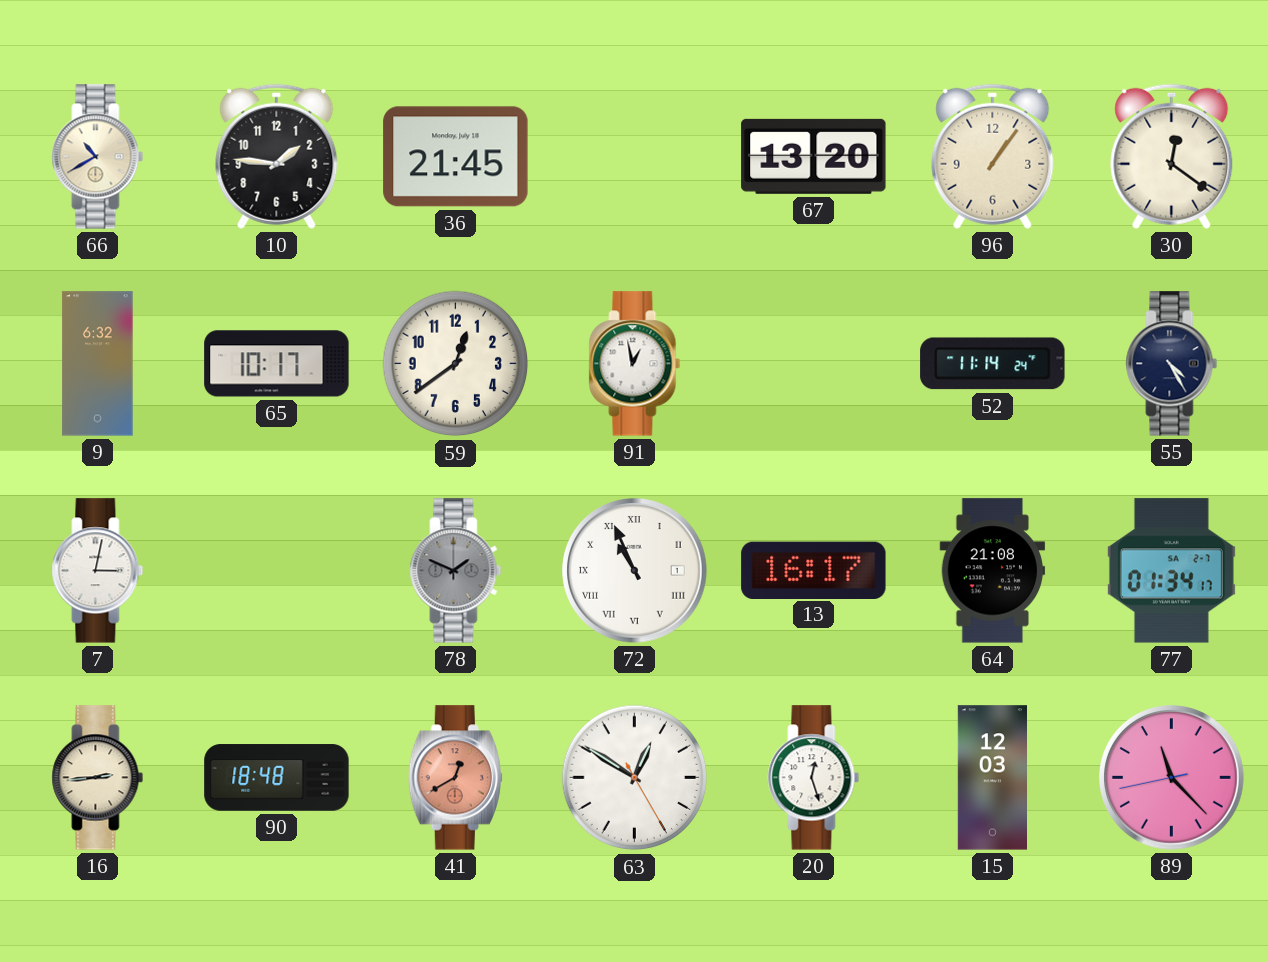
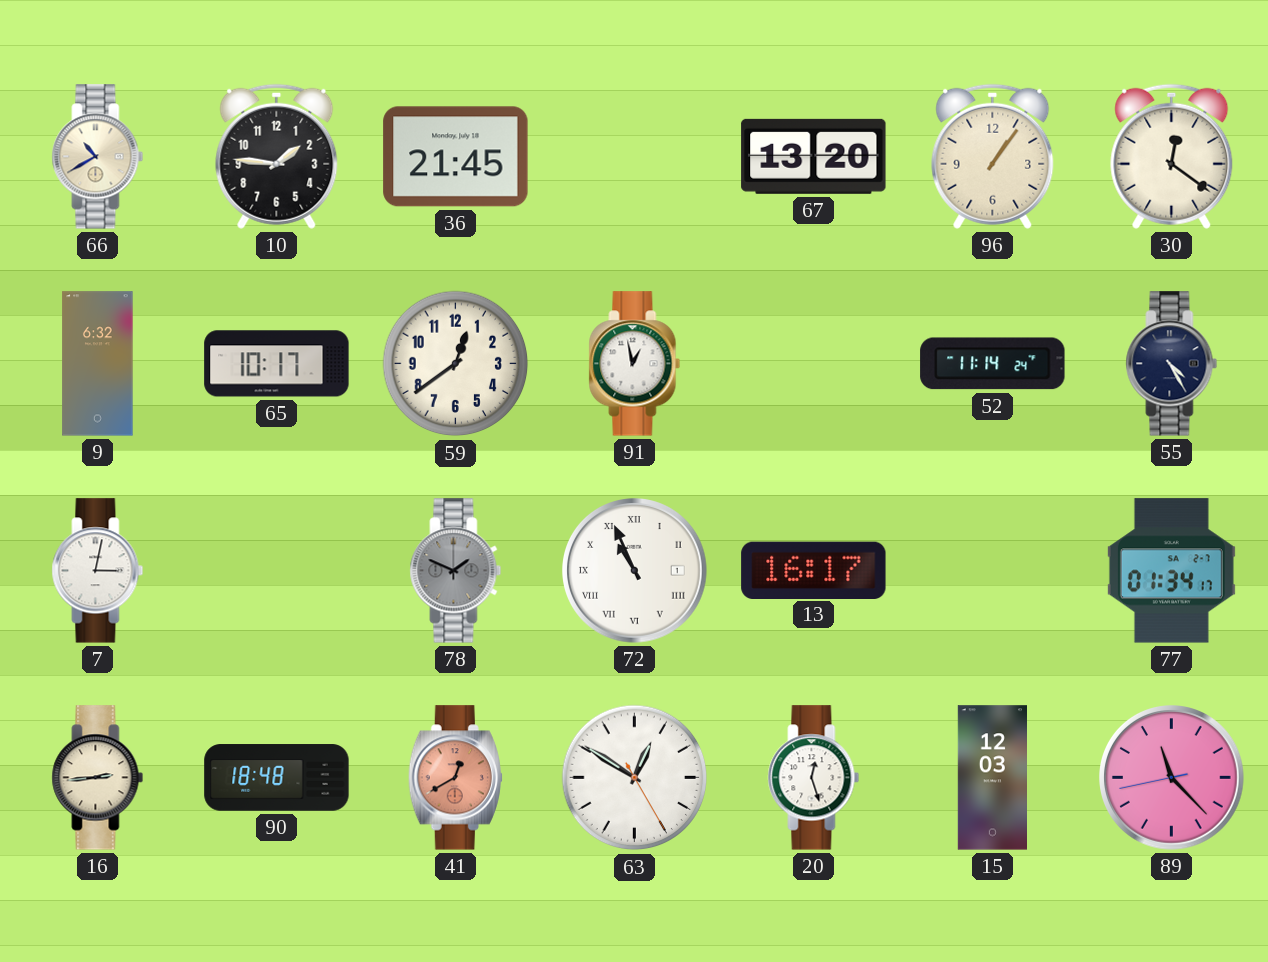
64: 21:08 -> none
